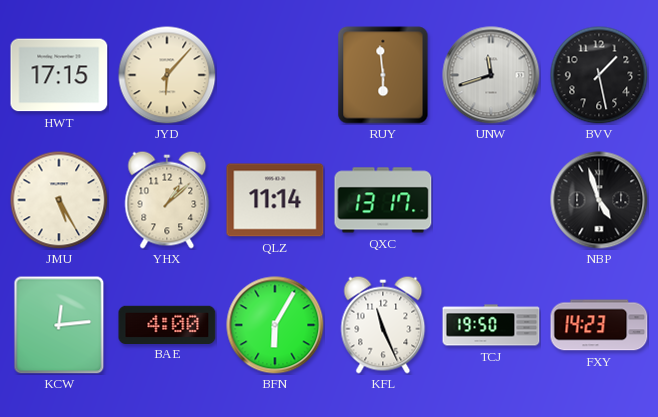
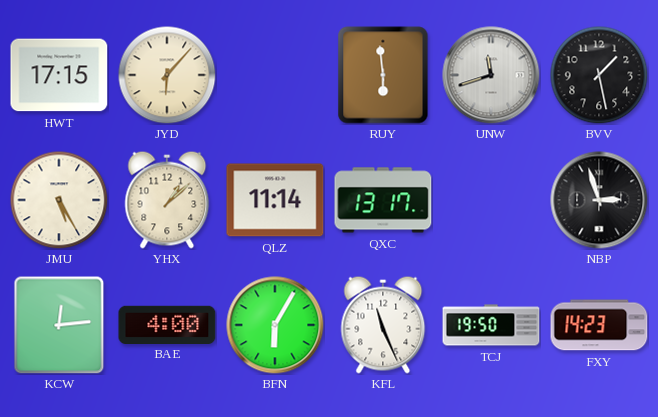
NBP: 4:57 -> 2:57
